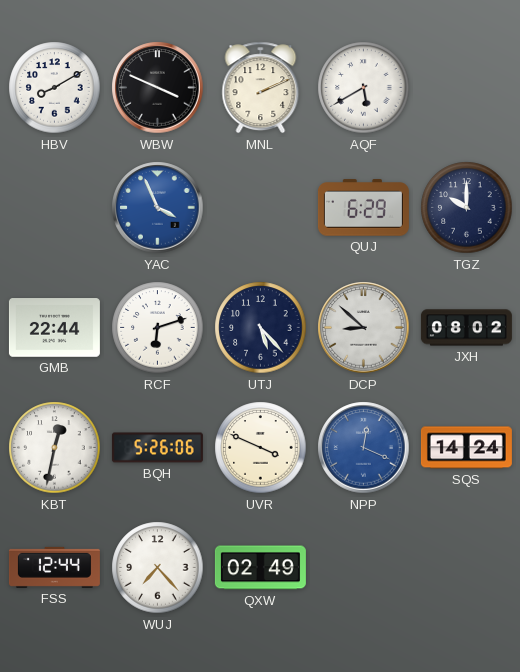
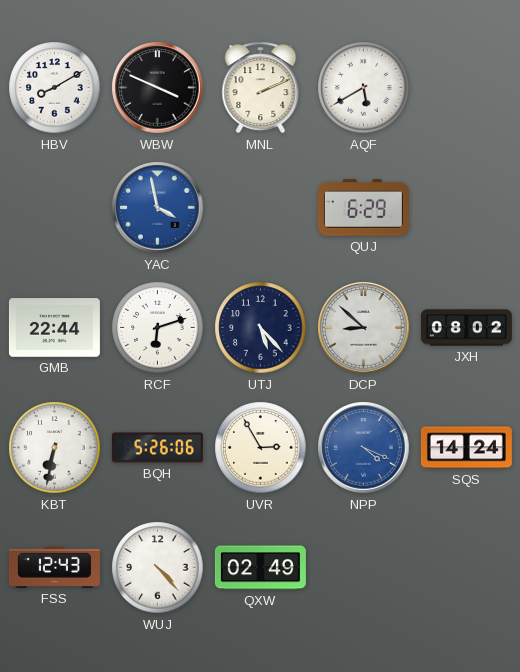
YAC: 3:56 -> 3:58
TGZ: 10:00 -> none
KBT: 12:32 -> 6:32
UVR: 3:49 -> 2:55
NPP: 12:19 -> 4:19
FSS: 12:44 -> 12:43
WUJ: 7:23 -> 4:23
